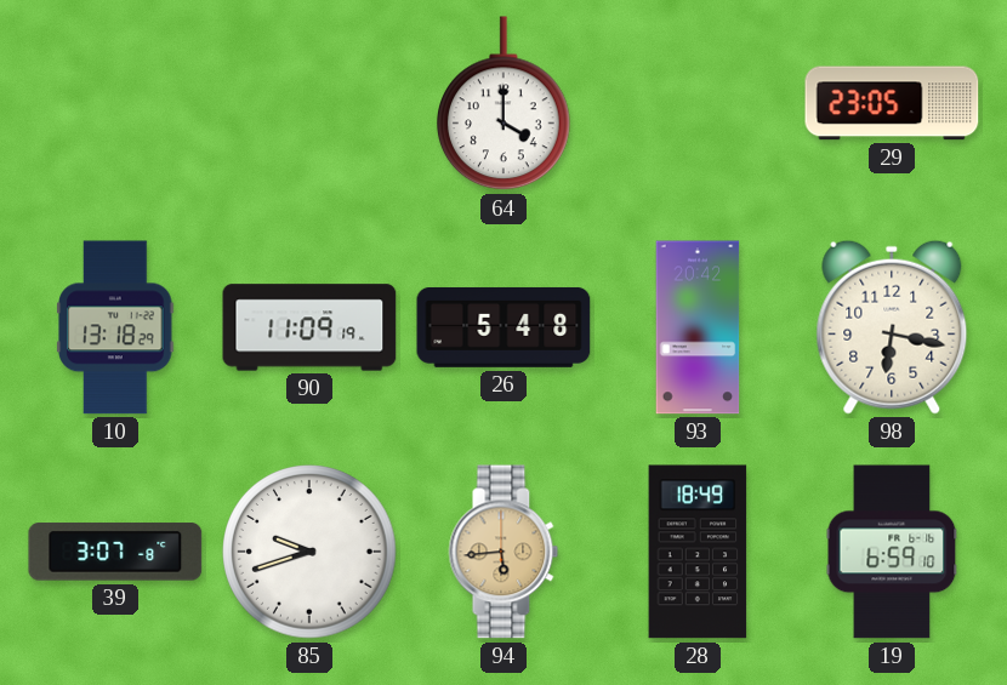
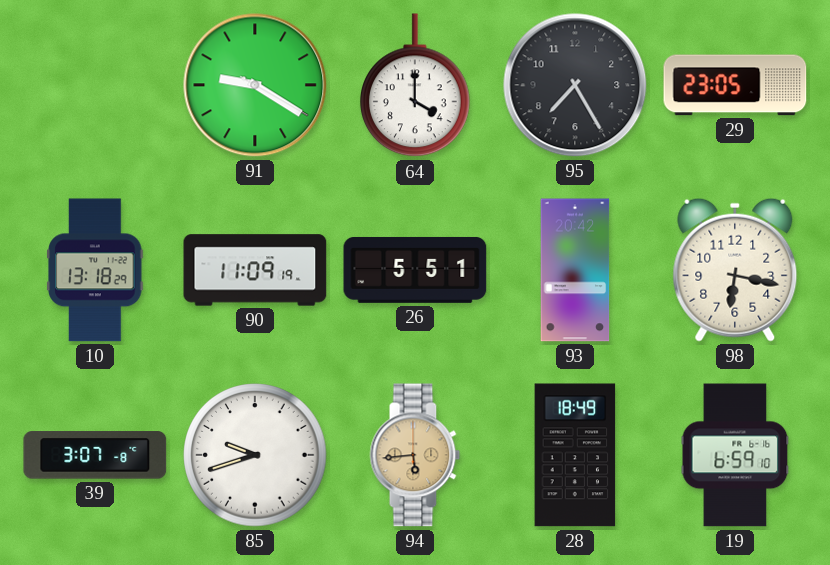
91: none -> 9:20
95: none -> 7:25
26: 5:48 -> 5:51
